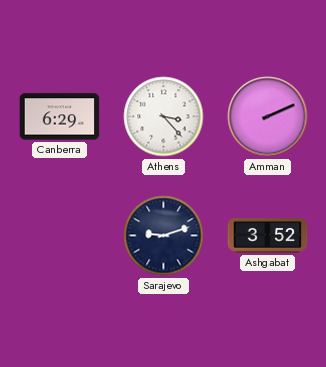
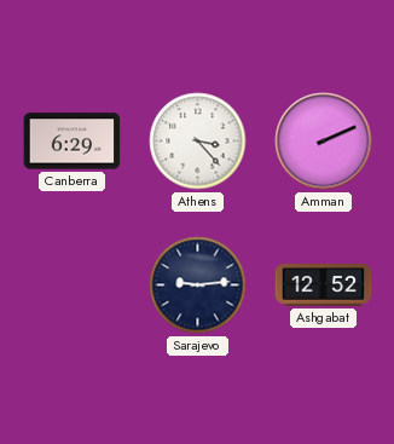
Sarajevo: 9:12 -> 9:14
Ashgabat: 3:52 -> 12:52
